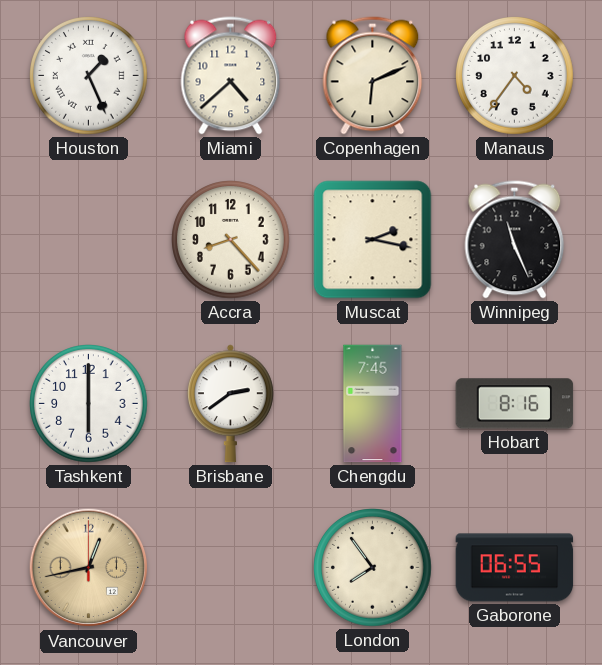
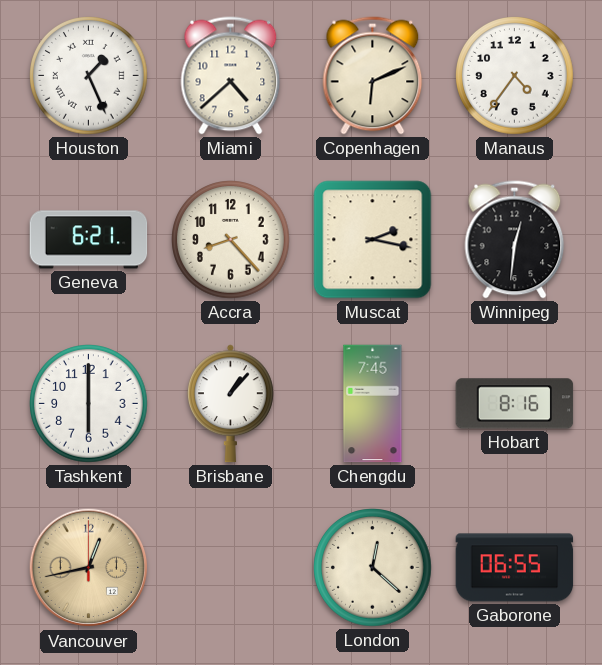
Geneva: none -> 6:21
Winnipeg: 11:26 -> 12:31
Brisbane: 2:39 -> 1:07
London: 7:54 -> 12:22
